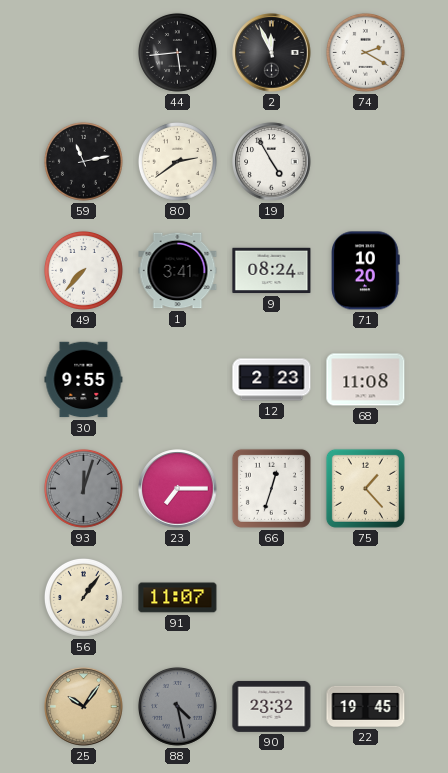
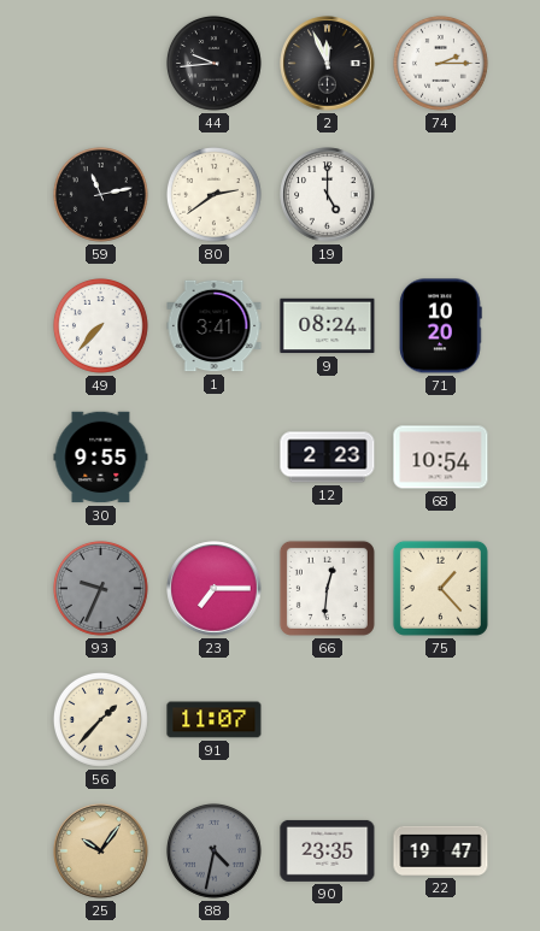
44: 5:44 -> 9:44
74: 2:20 -> 2:15
19: 4:55 -> 5:00
68: 11:08 -> 10:54
93: 12:03 -> 9:34
66: 12:33 -> 12:31
56: 1:06 -> 1:37
88: 4:28 -> 4:32
90: 23:32 -> 23:35
22: 19:45 -> 19:47
